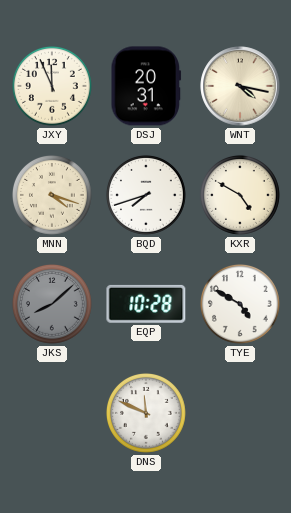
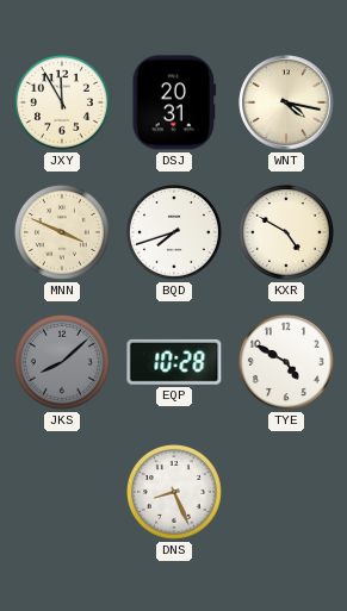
JXY: 11:56 -> 11:55
MNN: 4:18 -> 3:49
DNS: 11:49 -> 8:26
